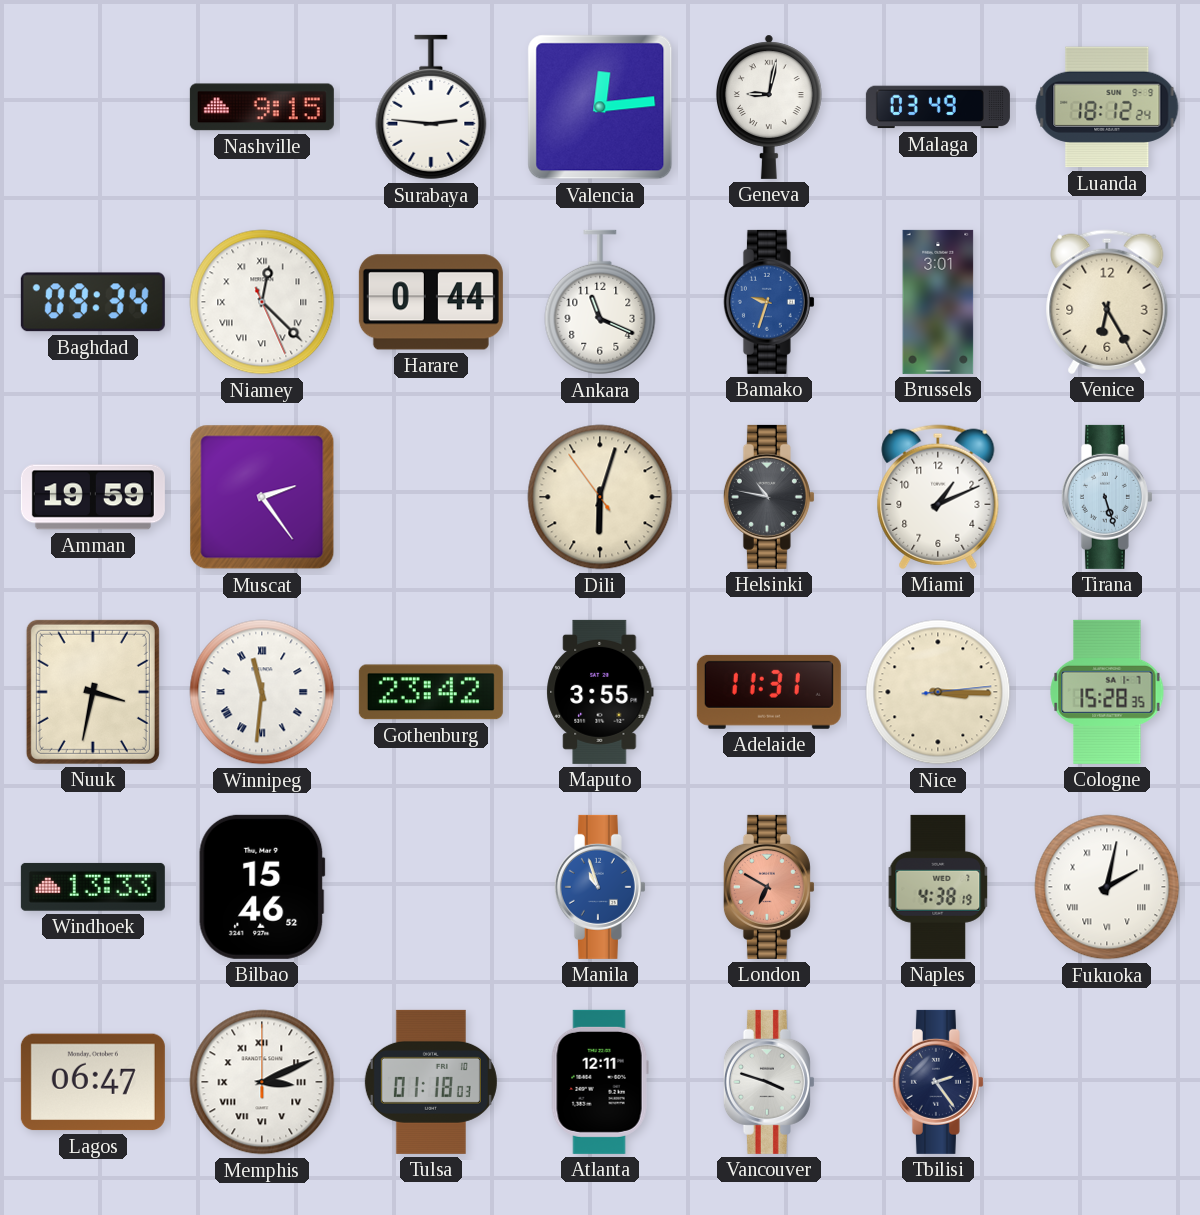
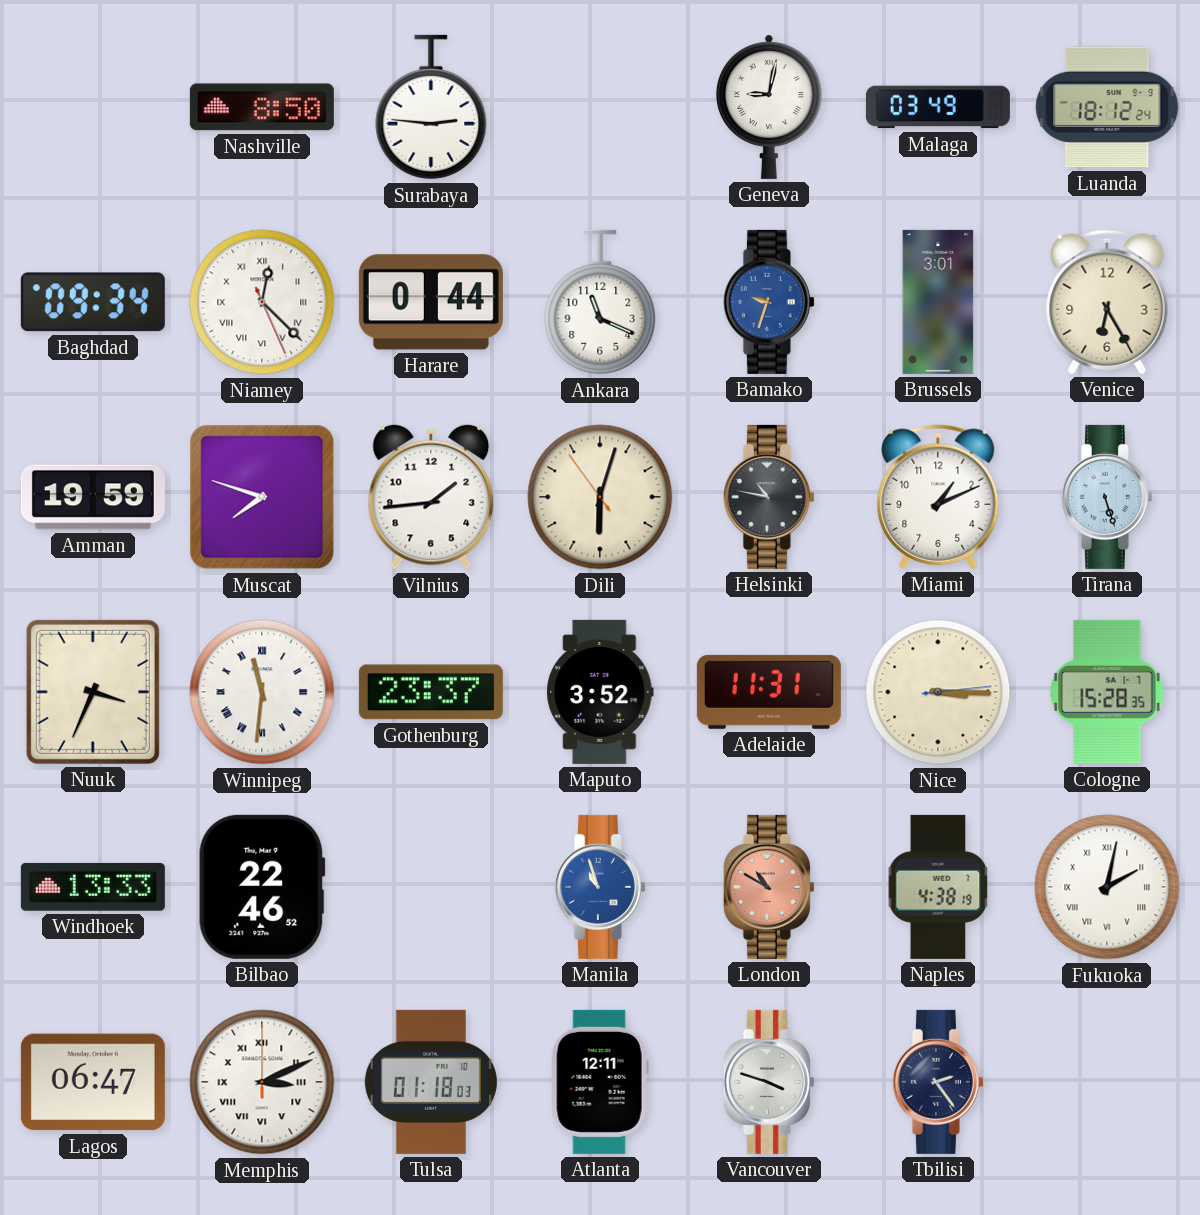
Nashville: 9:15 -> 8:50
Valencia: 12:14 -> none
Muscat: 2:24 -> 7:48
Vilnius: none -> 1:44
Nuuk: 3:32 -> 3:34
Gothenburg: 23:42 -> 23:37
Maputo: 3:55 -> 3:52
Bilbao: 15:46 -> 22:46
London: 6:50 -> 10:50
